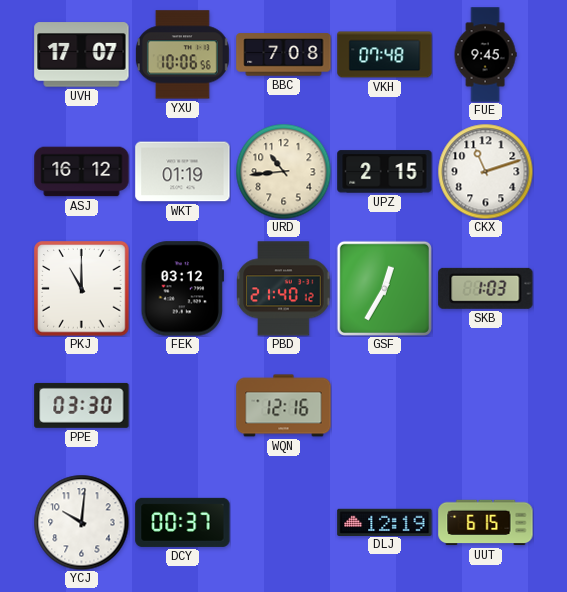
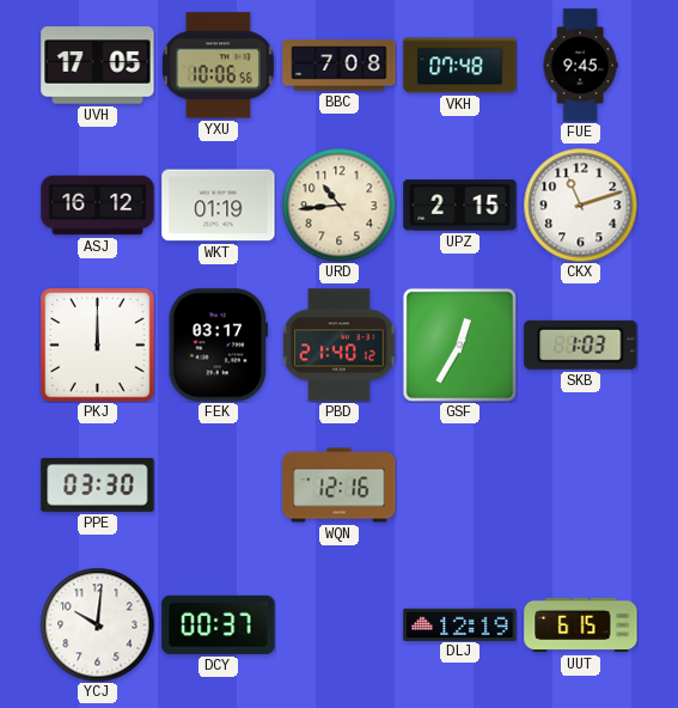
UVH: 17:07 -> 17:05
PKJ: 11:00 -> 12:00
FEK: 03:12 -> 03:17
